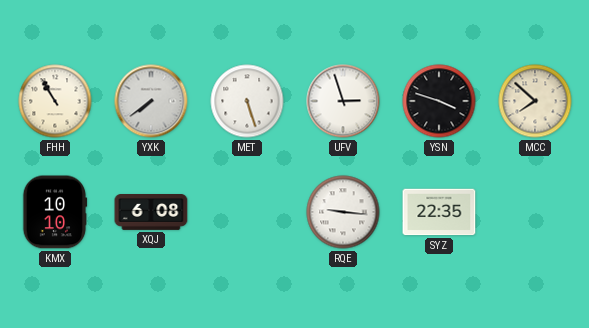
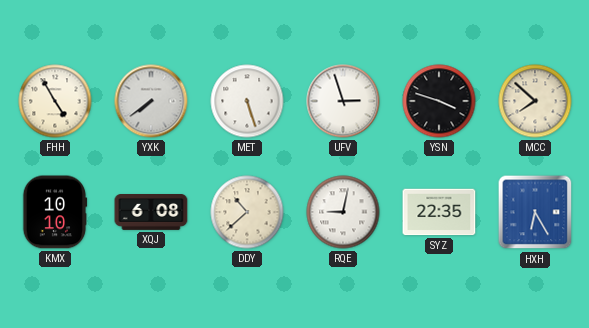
FHH: 10:55 -> 4:55
DDY: none -> 10:38
RQE: 9:16 -> 9:02
HXH: none -> 6:25
